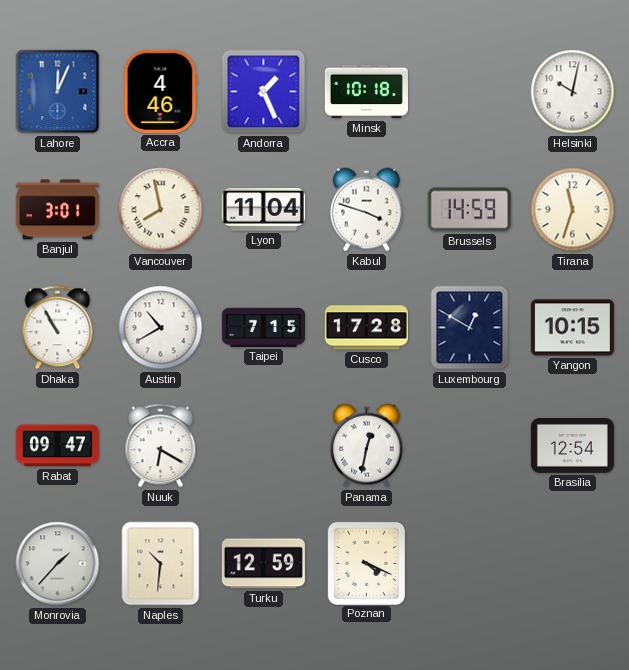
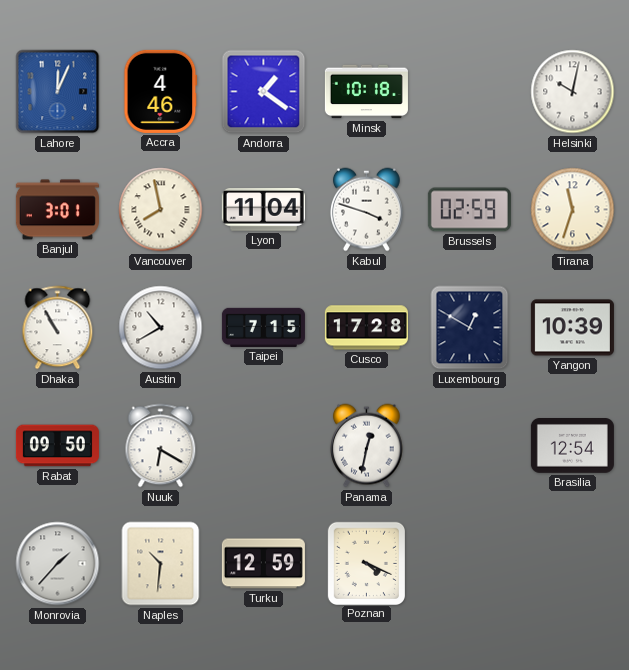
Andorra: 1:26 -> 1:21
Brussels: 14:59 -> 02:59
Yangon: 10:15 -> 10:39
Rabat: 09:47 -> 09:50
